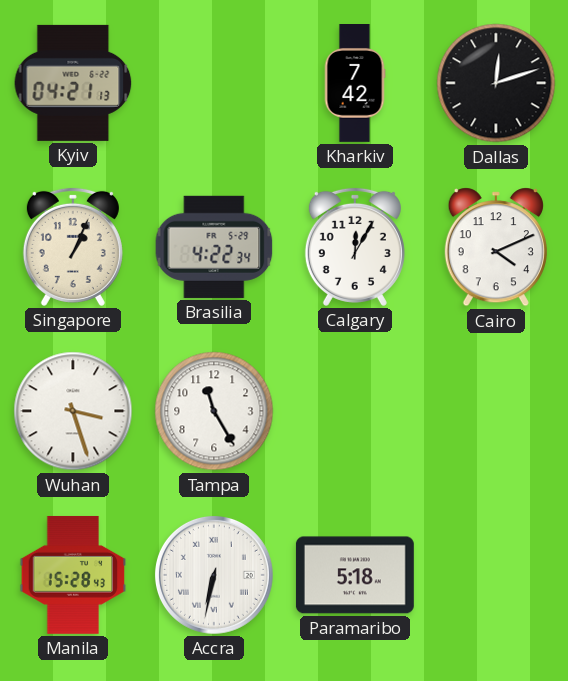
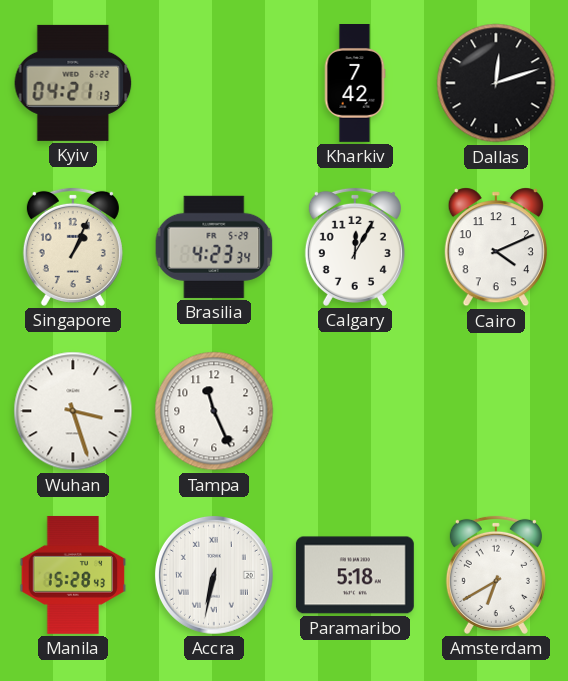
Brasilia: 4:22 -> 4:23
Tampa: 11:25 -> 11:26
Amsterdam: none -> 6:40
